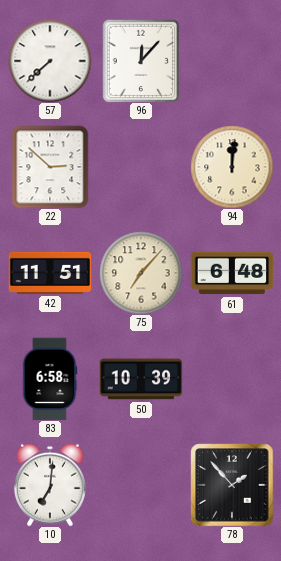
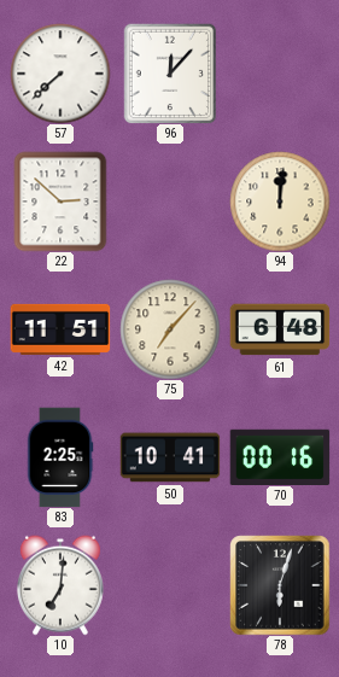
83: 6:58 -> 2:25
50: 10:39 -> 10:41
70: none -> 00:16
78: 1:53 -> 6:03
